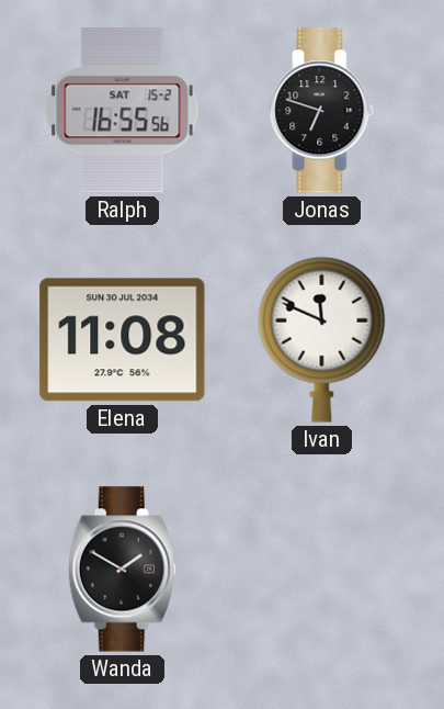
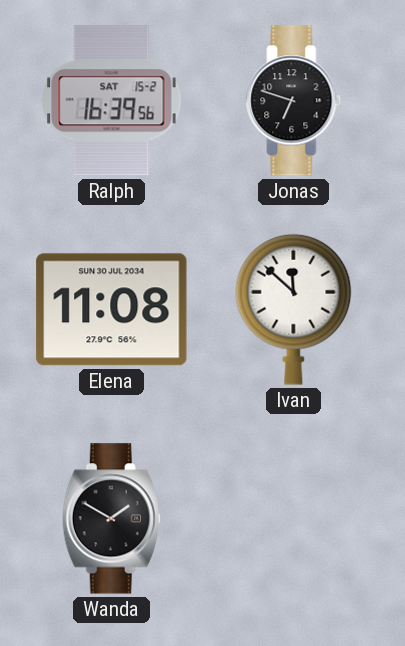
Ralph: 16:55 -> 16:39
Ivan: 11:49 -> 11:52
